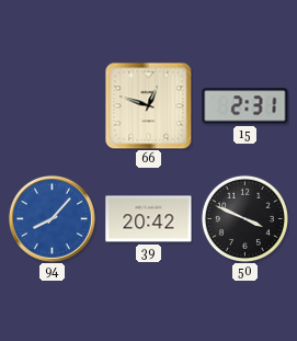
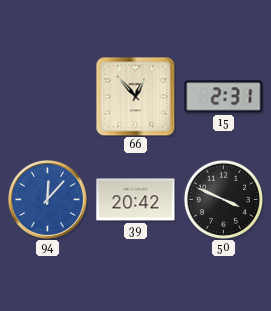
66: 12:48 -> 12:53
94: 8:07 -> 12:07
